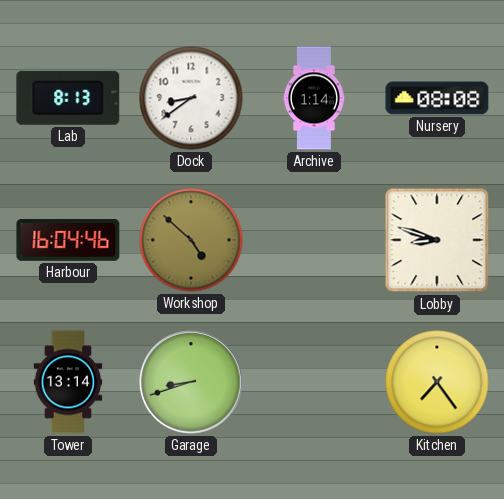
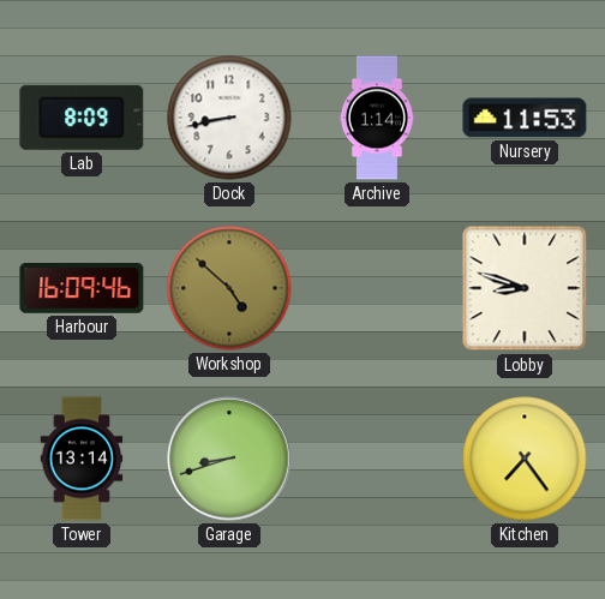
Lab: 8:13 -> 8:09
Dock: 8:39 -> 8:43
Nursery: 08:08 -> 11:53
Harbour: 16:04 -> 16:09
